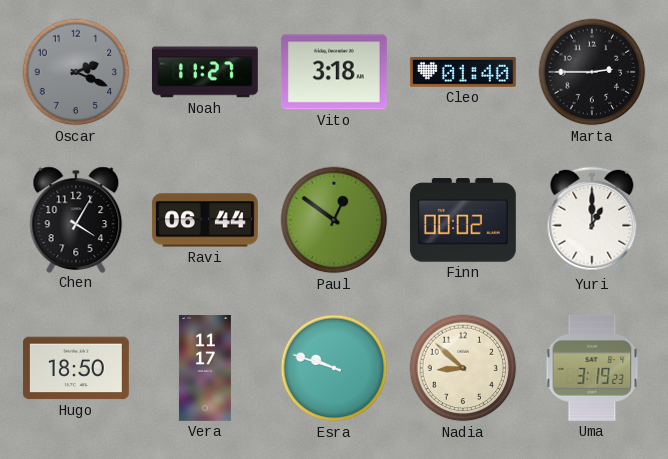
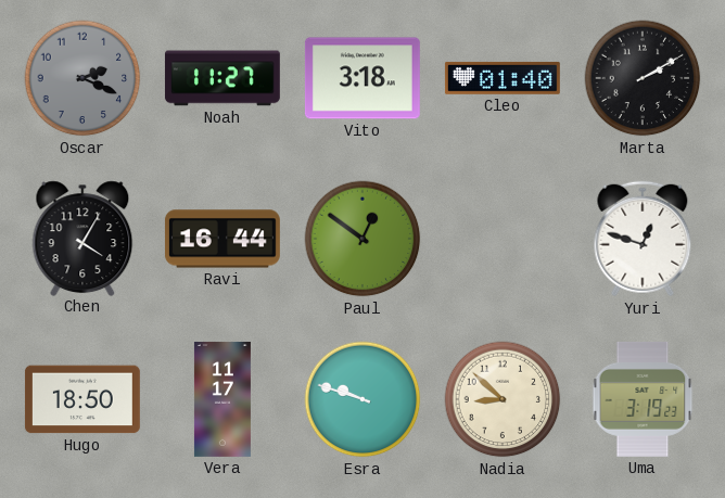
Marta: 2:45 -> 2:10
Ravi: 06:44 -> 16:44
Finn: 00:02 -> none
Yuri: 1:00 -> 12:48
